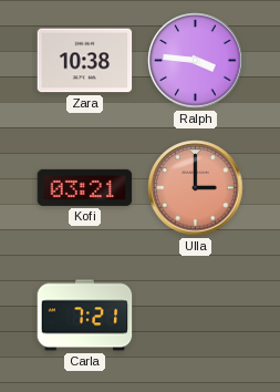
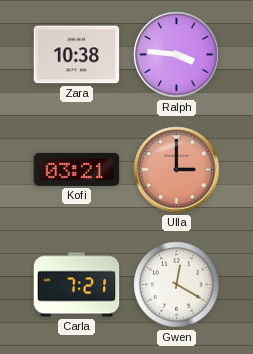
Gwen: none -> 12:20
